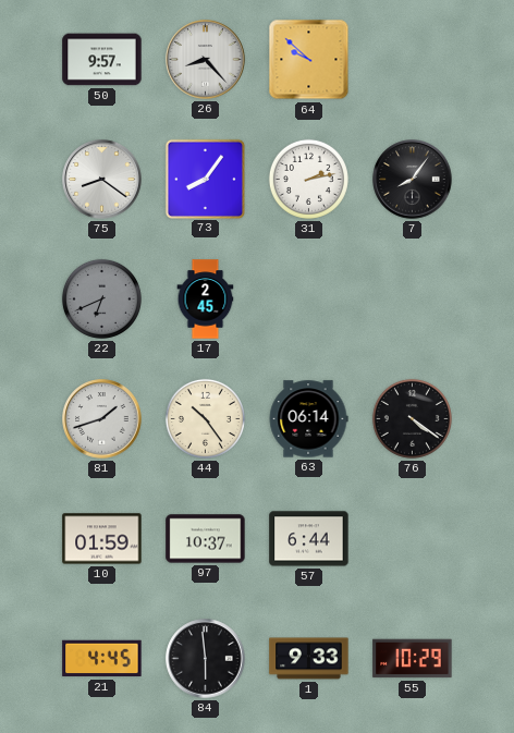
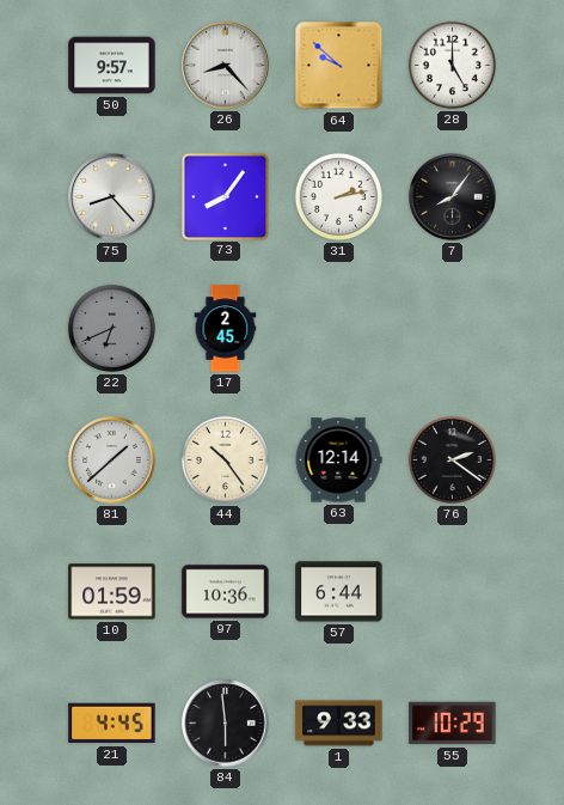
28: none -> 5:00
75: 8:21 -> 8:23
81: 1:42 -> 1:38
63: 06:14 -> 12:14
76: 4:21 -> 2:21
97: 10:37 -> 10:36
